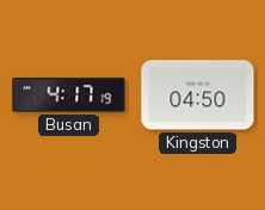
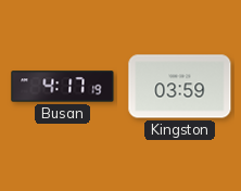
Kingston: 04:50 -> 03:59
